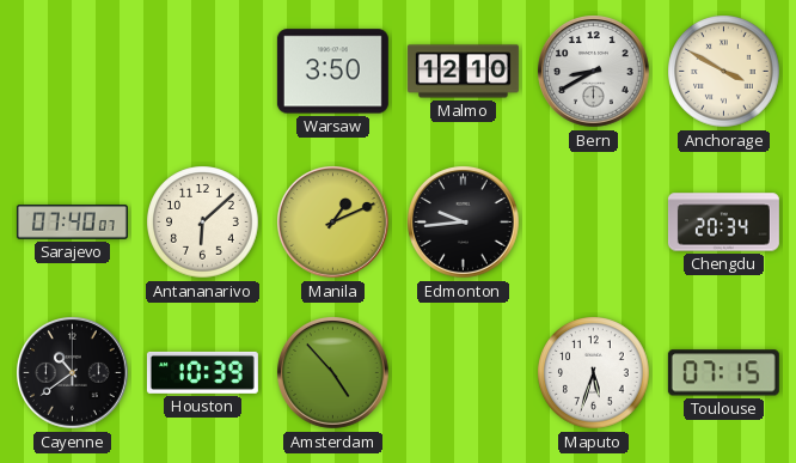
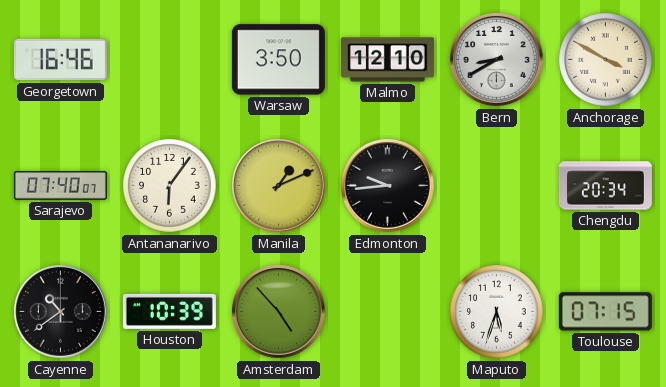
Georgetown: none -> 16:46
Antananarivo: 6:08 -> 6:06
